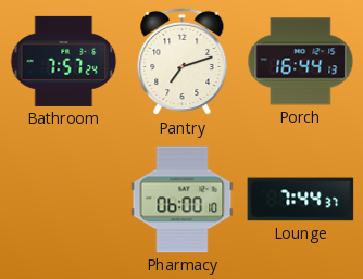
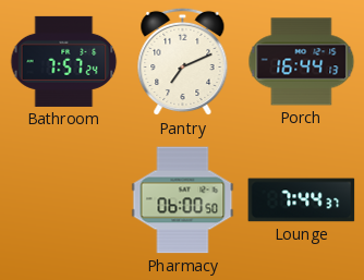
Pantry: 7:12 -> 7:11
Pharmacy: 06:00:10 -> 06:00:50
